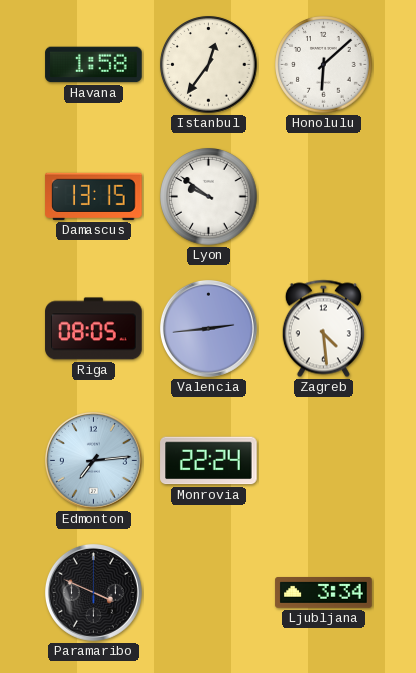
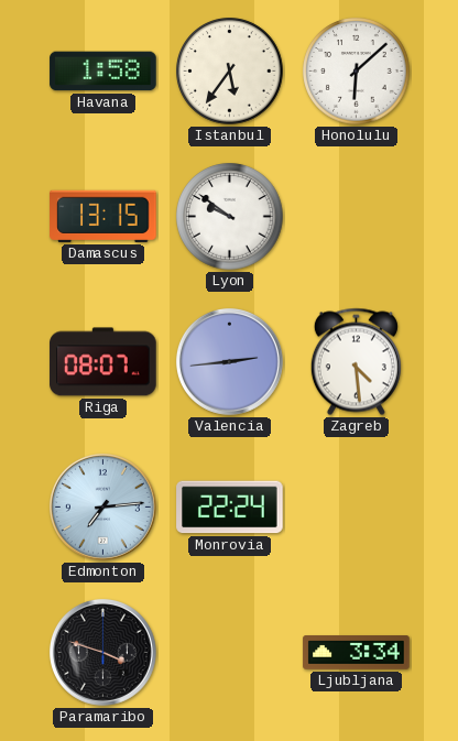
Istanbul: 12:36 -> 5:36
Riga: 08:05 -> 08:07
Paramaribo: 3:49 -> 3:48
